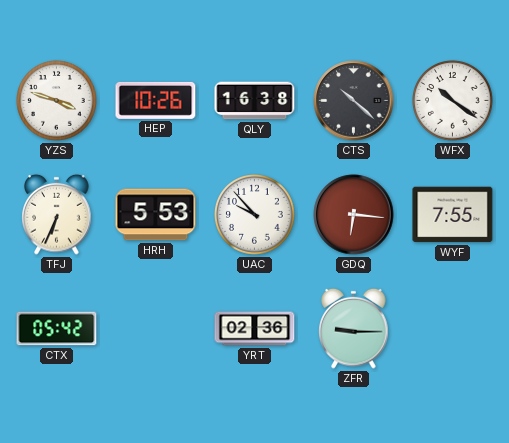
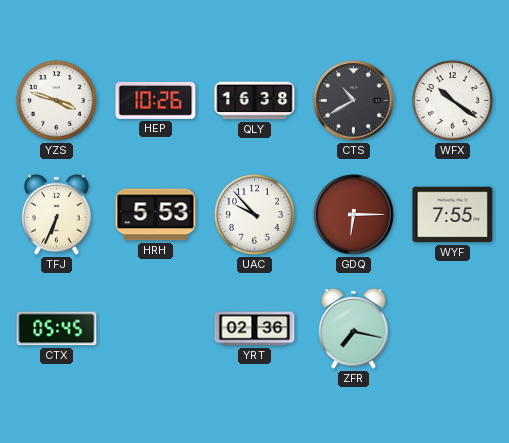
CTS: 10:22 -> 10:40
GDQ: 6:16 -> 6:15
CTX: 05:42 -> 05:45
ZFR: 9:15 -> 7:17
